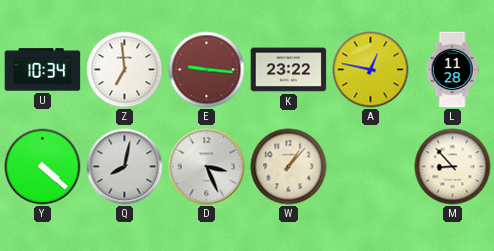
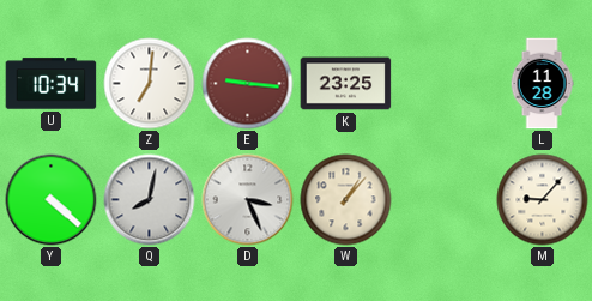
Z: 6:59 -> 7:01
K: 23:22 -> 23:25
A: 12:47 -> none
M: 8:53 -> 9:07
